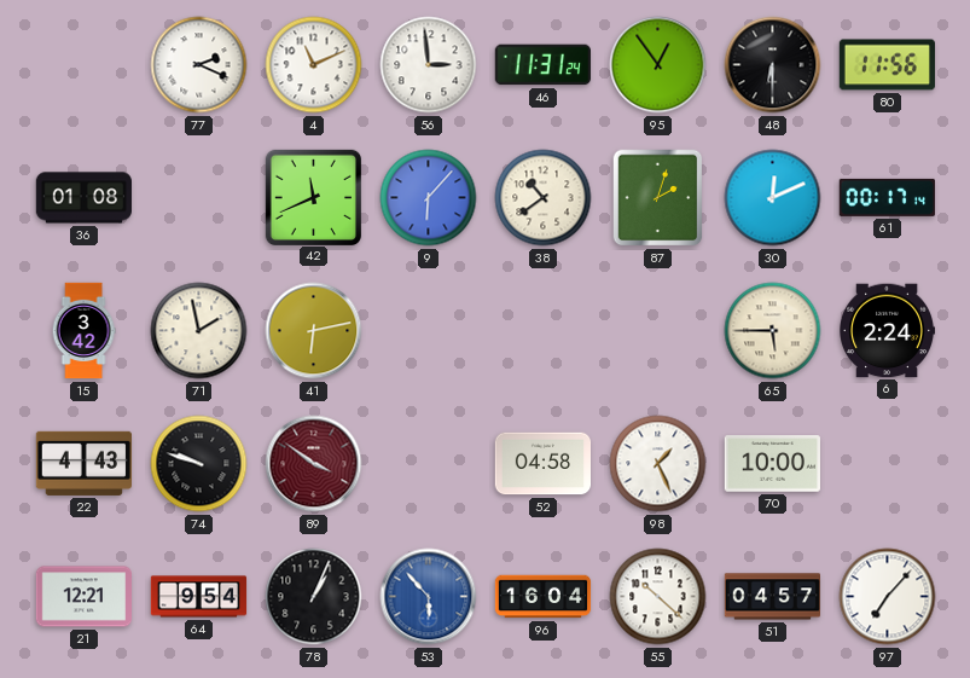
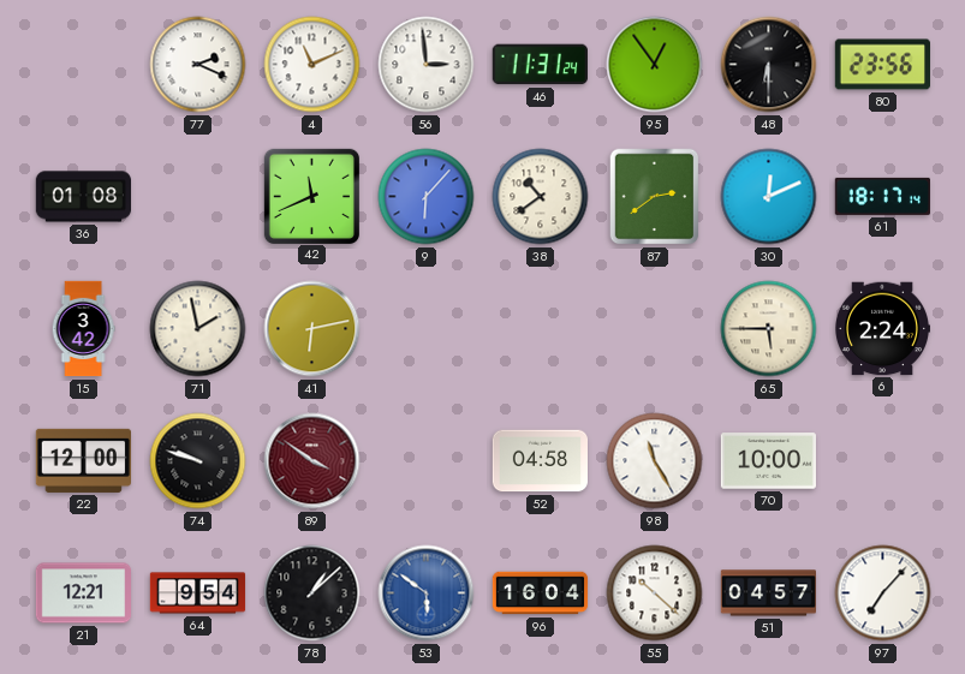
80: 11:56 -> 23:56
87: 2:03 -> 2:39
61: 00:17 -> 18:17
22: 4:43 -> 12:00
98: 1:26 -> 11:25
78: 1:04 -> 1:08
53: 5:53 -> 5:51
